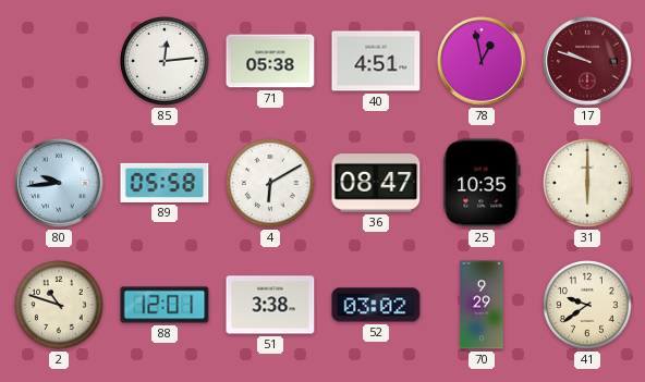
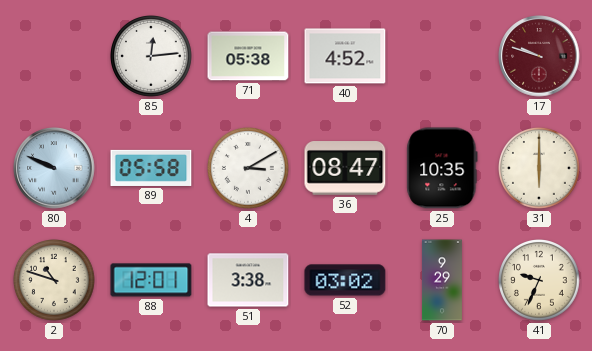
40: 4:51 -> 4:52
78: 12:58 -> none
80: 9:44 -> 9:49
4: 6:10 -> 3:10
41: 9:39 -> 9:34
